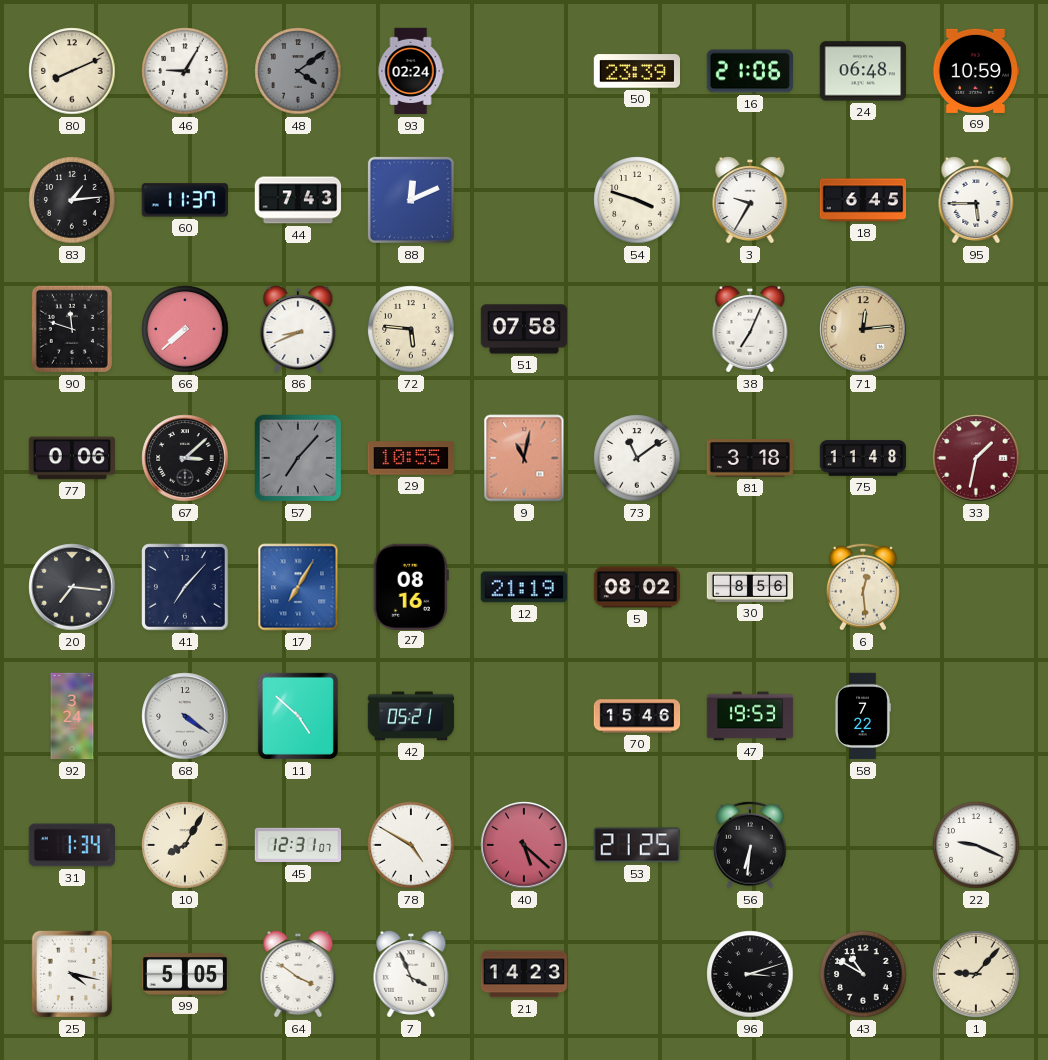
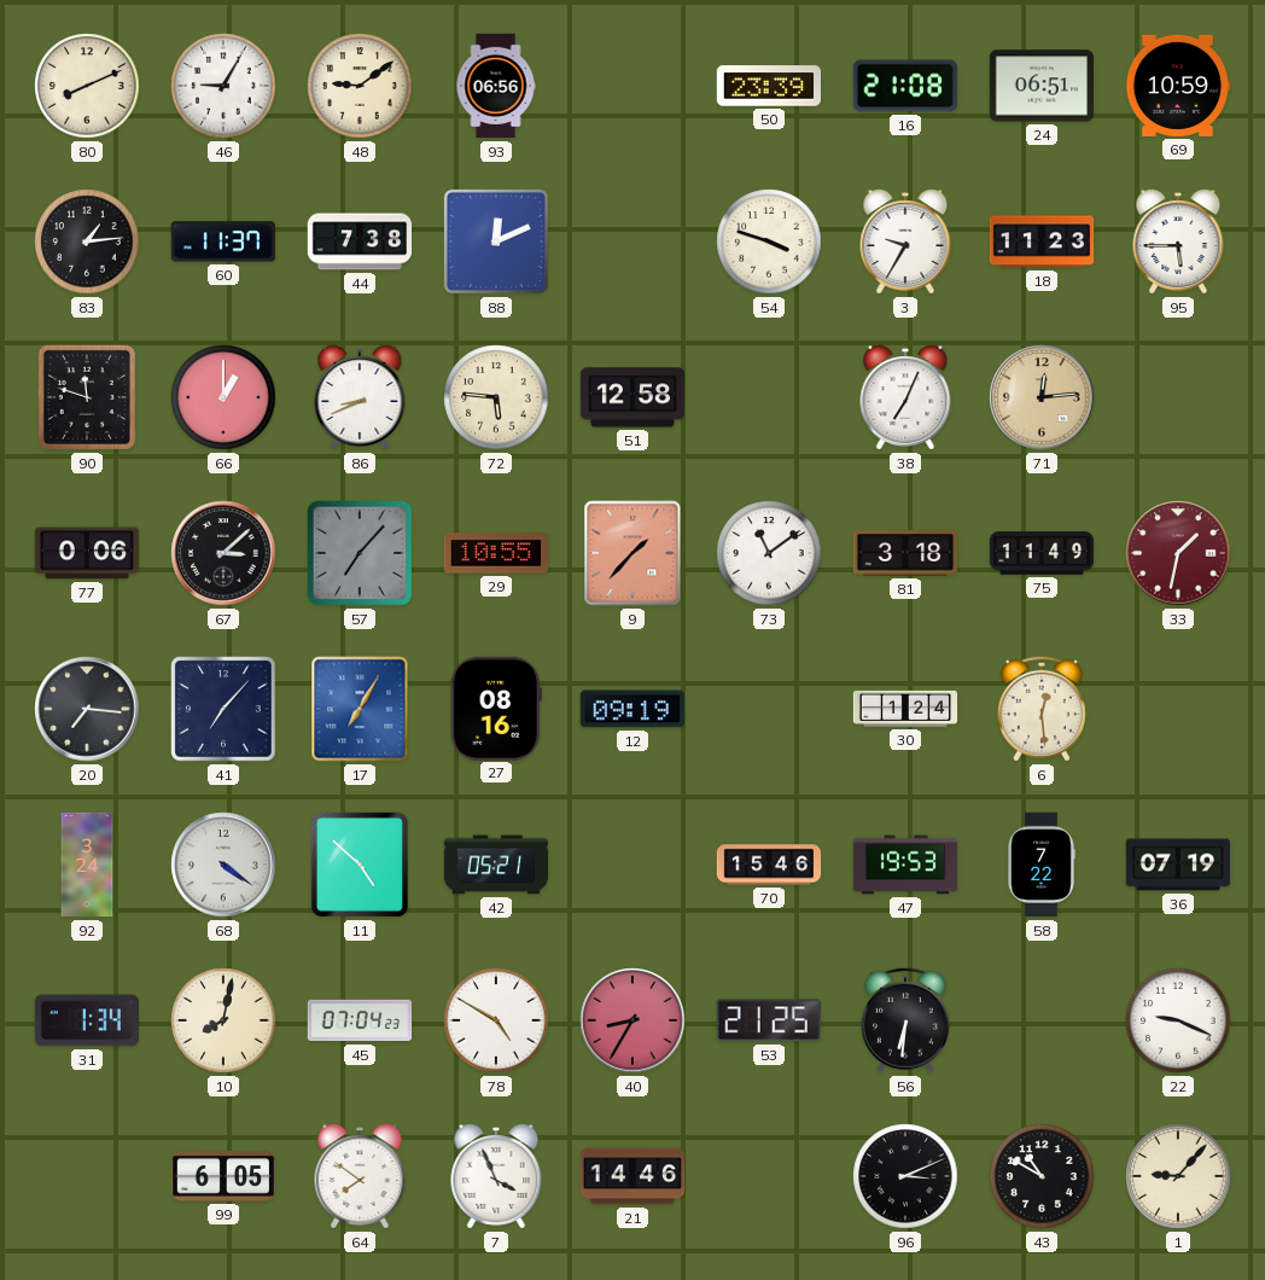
48: 4:09 -> 9:09
48 dial: grey -> cream
93: 02:24 -> 06:56
16: 21:06 -> 21:08
24: 06:48 -> 06:51
44: 7:43 -> 7:38
18: 6:45 -> 11:23
66: 7:38 -> 1:00
51: 07:58 -> 12:58
9: 11:02 -> 1:37
75: 11:48 -> 11:49
12: 21:19 -> 09:19
5: 08:02 -> none
30: 8:56 -> 1:24
36: none -> 07:19
10: 8:05 -> 8:02
45: 12:31 -> 07:04
40: 5:22 -> 8:35
25: 4:17 -> none
99: 5:05 -> 6:05
64: 3:51 -> 7:51
21: 14:23 -> 14:46
96: 3:12 -> 3:11
